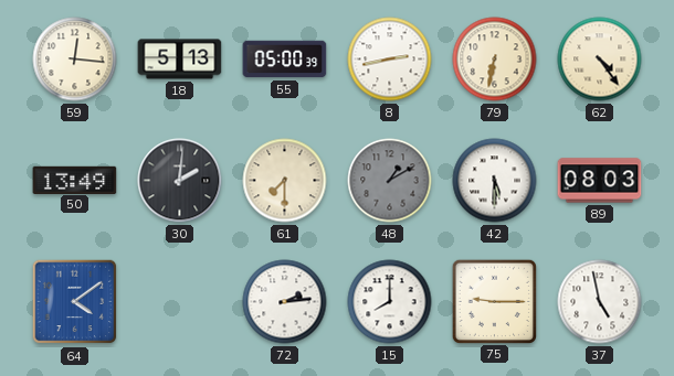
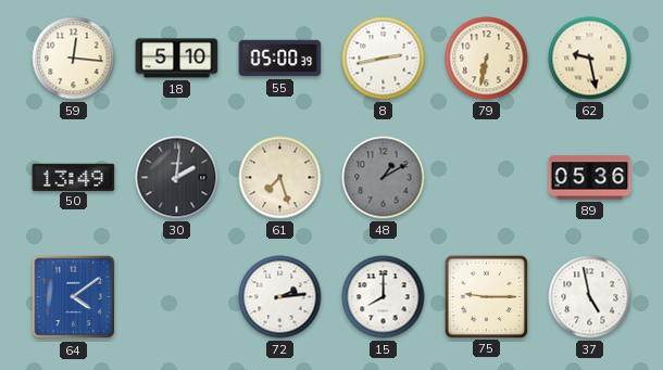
18: 5:13 -> 5:10
62: 4:24 -> 9:28
61: 7:30 -> 7:27
42: 5:30 -> none
89: 08:03 -> 05:36
